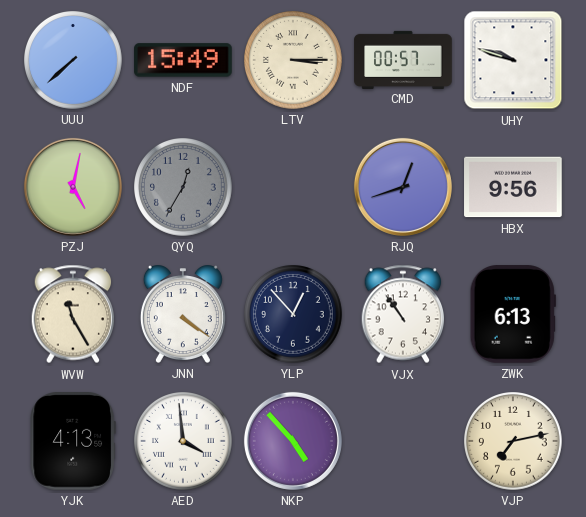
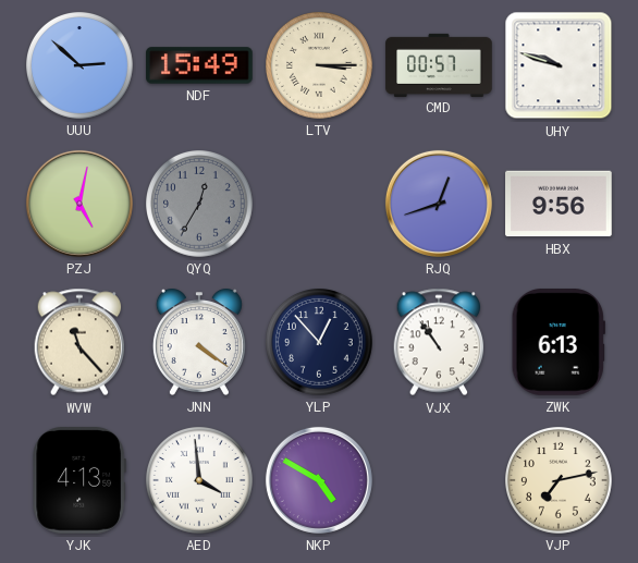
UUU: 7:38 -> 2:52
WVW: 11:25 -> 11:23
NKP: 4:53 -> 4:50
